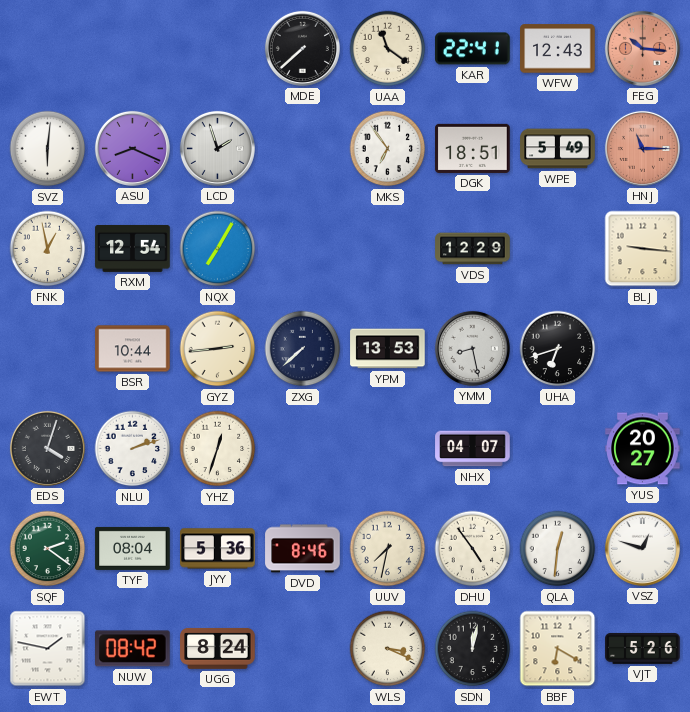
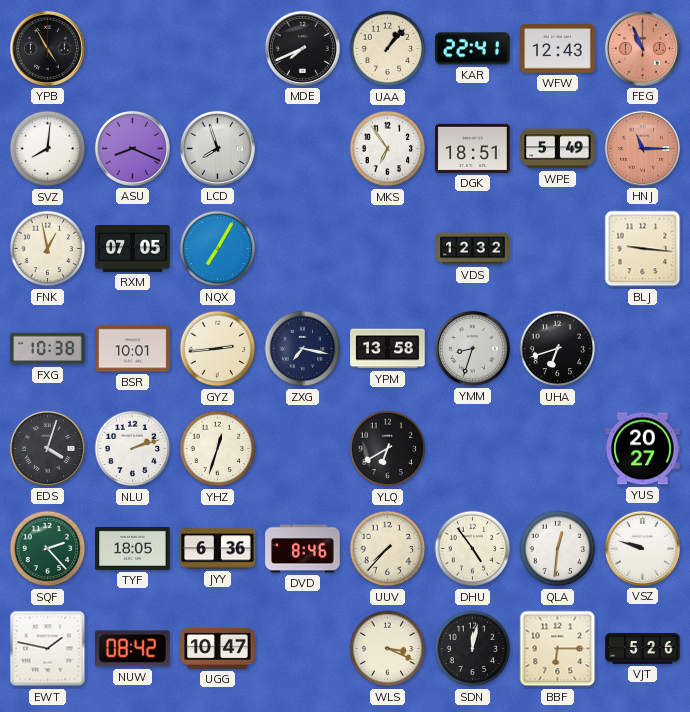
YPB: none -> 4:55
MDE: 7:38 -> 7:41
UAA: 11:21 -> 1:07
FEG: 10:16 -> 10:56
SVZ: 6:01 -> 8:01
LCD: 1:57 -> 7:57
RXM: 12:54 -> 07:05
VDS: 12:29 -> 12:32
FXG: none -> 10:38
BSR: 10:44 -> 10:01
ZXG: 7:38 -> 7:17
YPM: 13:53 -> 13:58
YMM: 8:28 -> 8:33
YLQ: none -> 6:40
NHX: 04:07 -> none
SQF: 2:21 -> 2:23
TYF: 08:04 -> 18:05
JYY: 5:36 -> 6:36
UUV: 7:32 -> 7:37
VSZ: 12:48 -> 9:48
UGG: 8:24 -> 10:47
BBF: 6:20 -> 6:15
